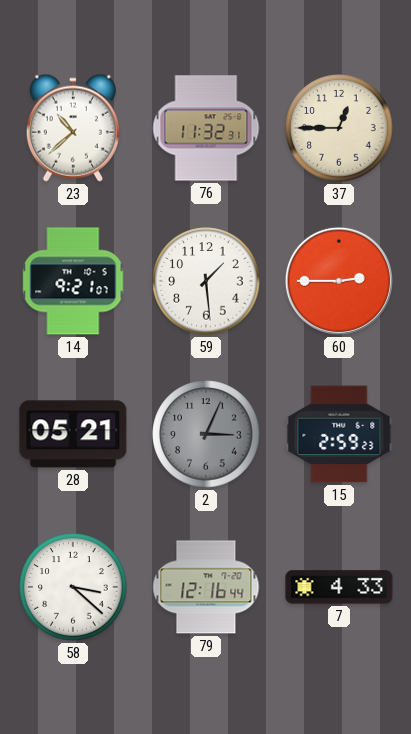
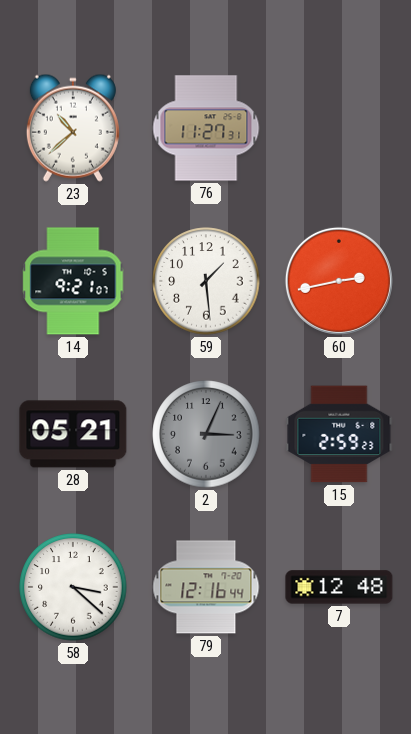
76: 11:32 -> 11:27
37: 12:45 -> none
60: 2:45 -> 2:43
7: 4:33 -> 12:48
